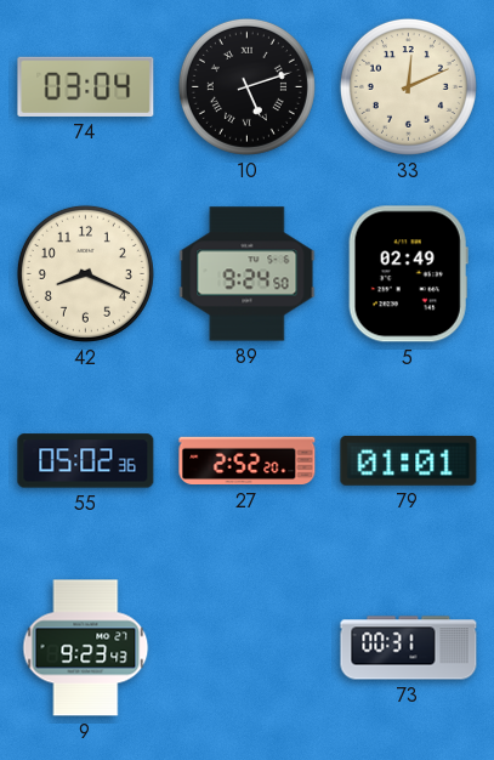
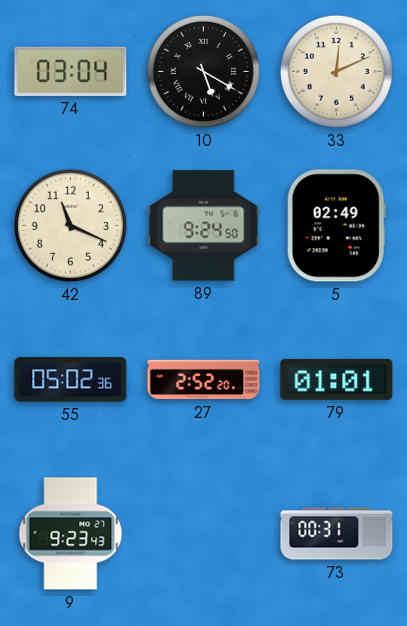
10: 5:12 -> 5:20
42: 8:19 -> 11:19
